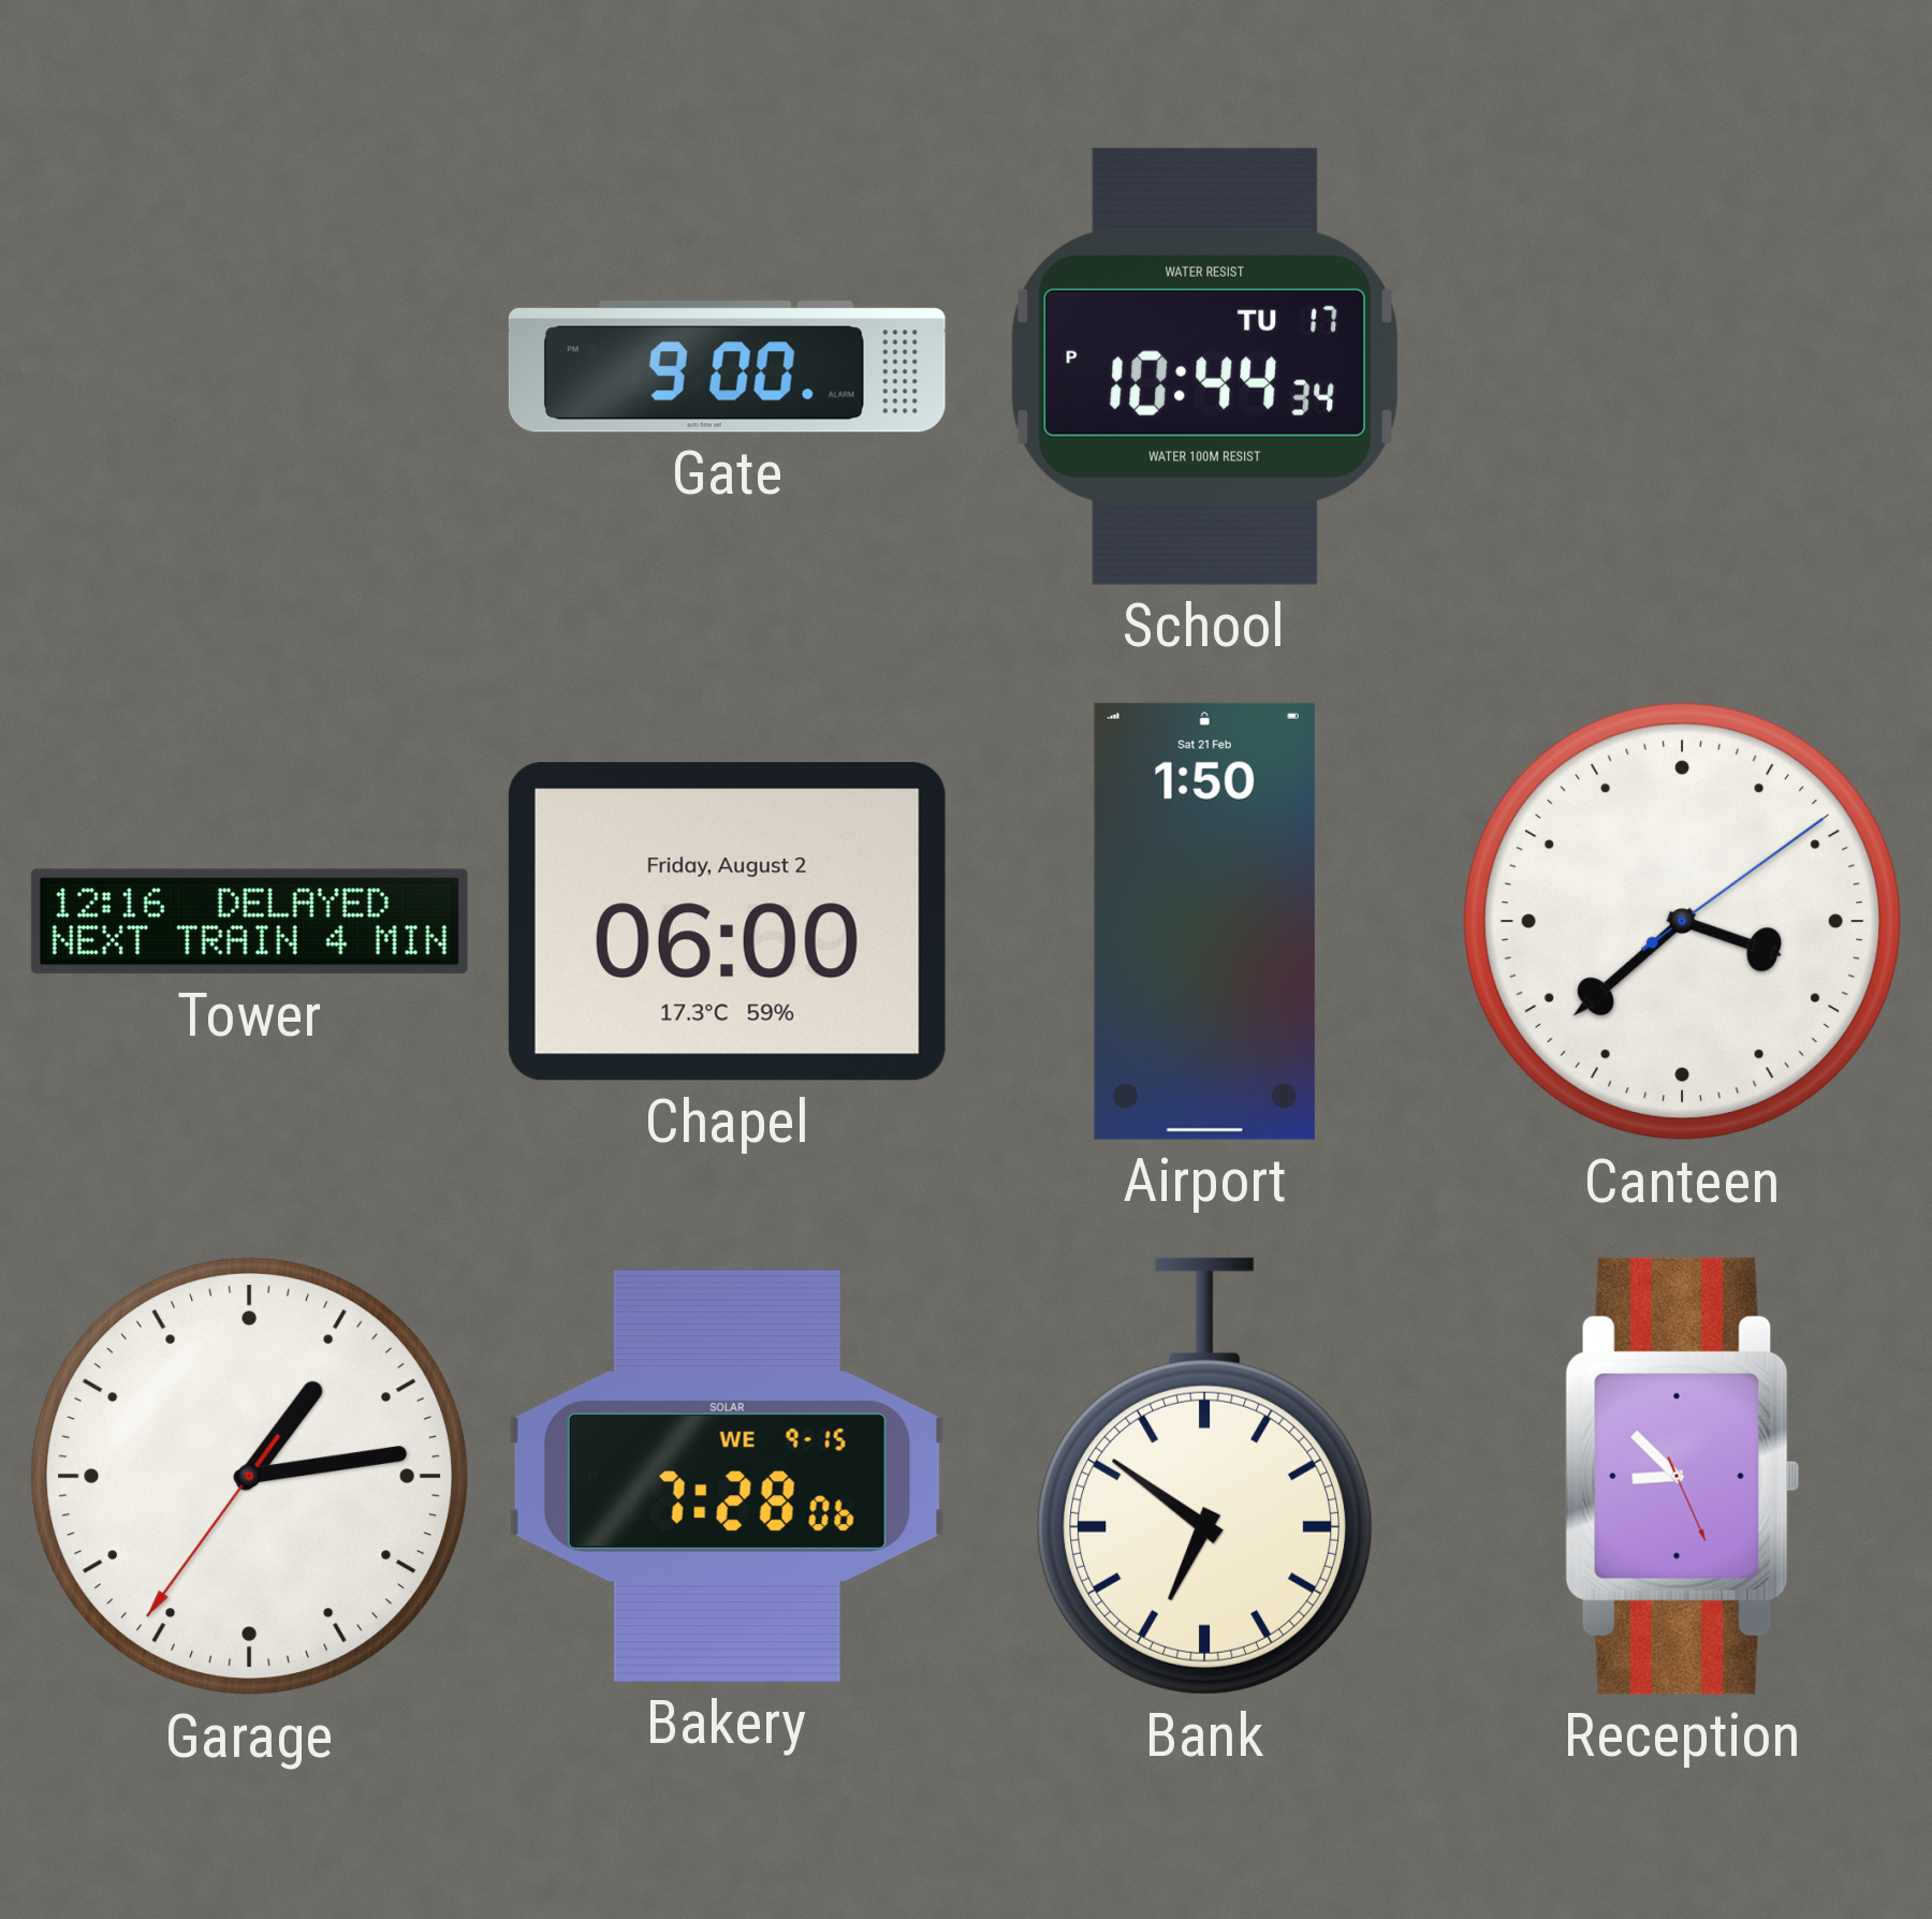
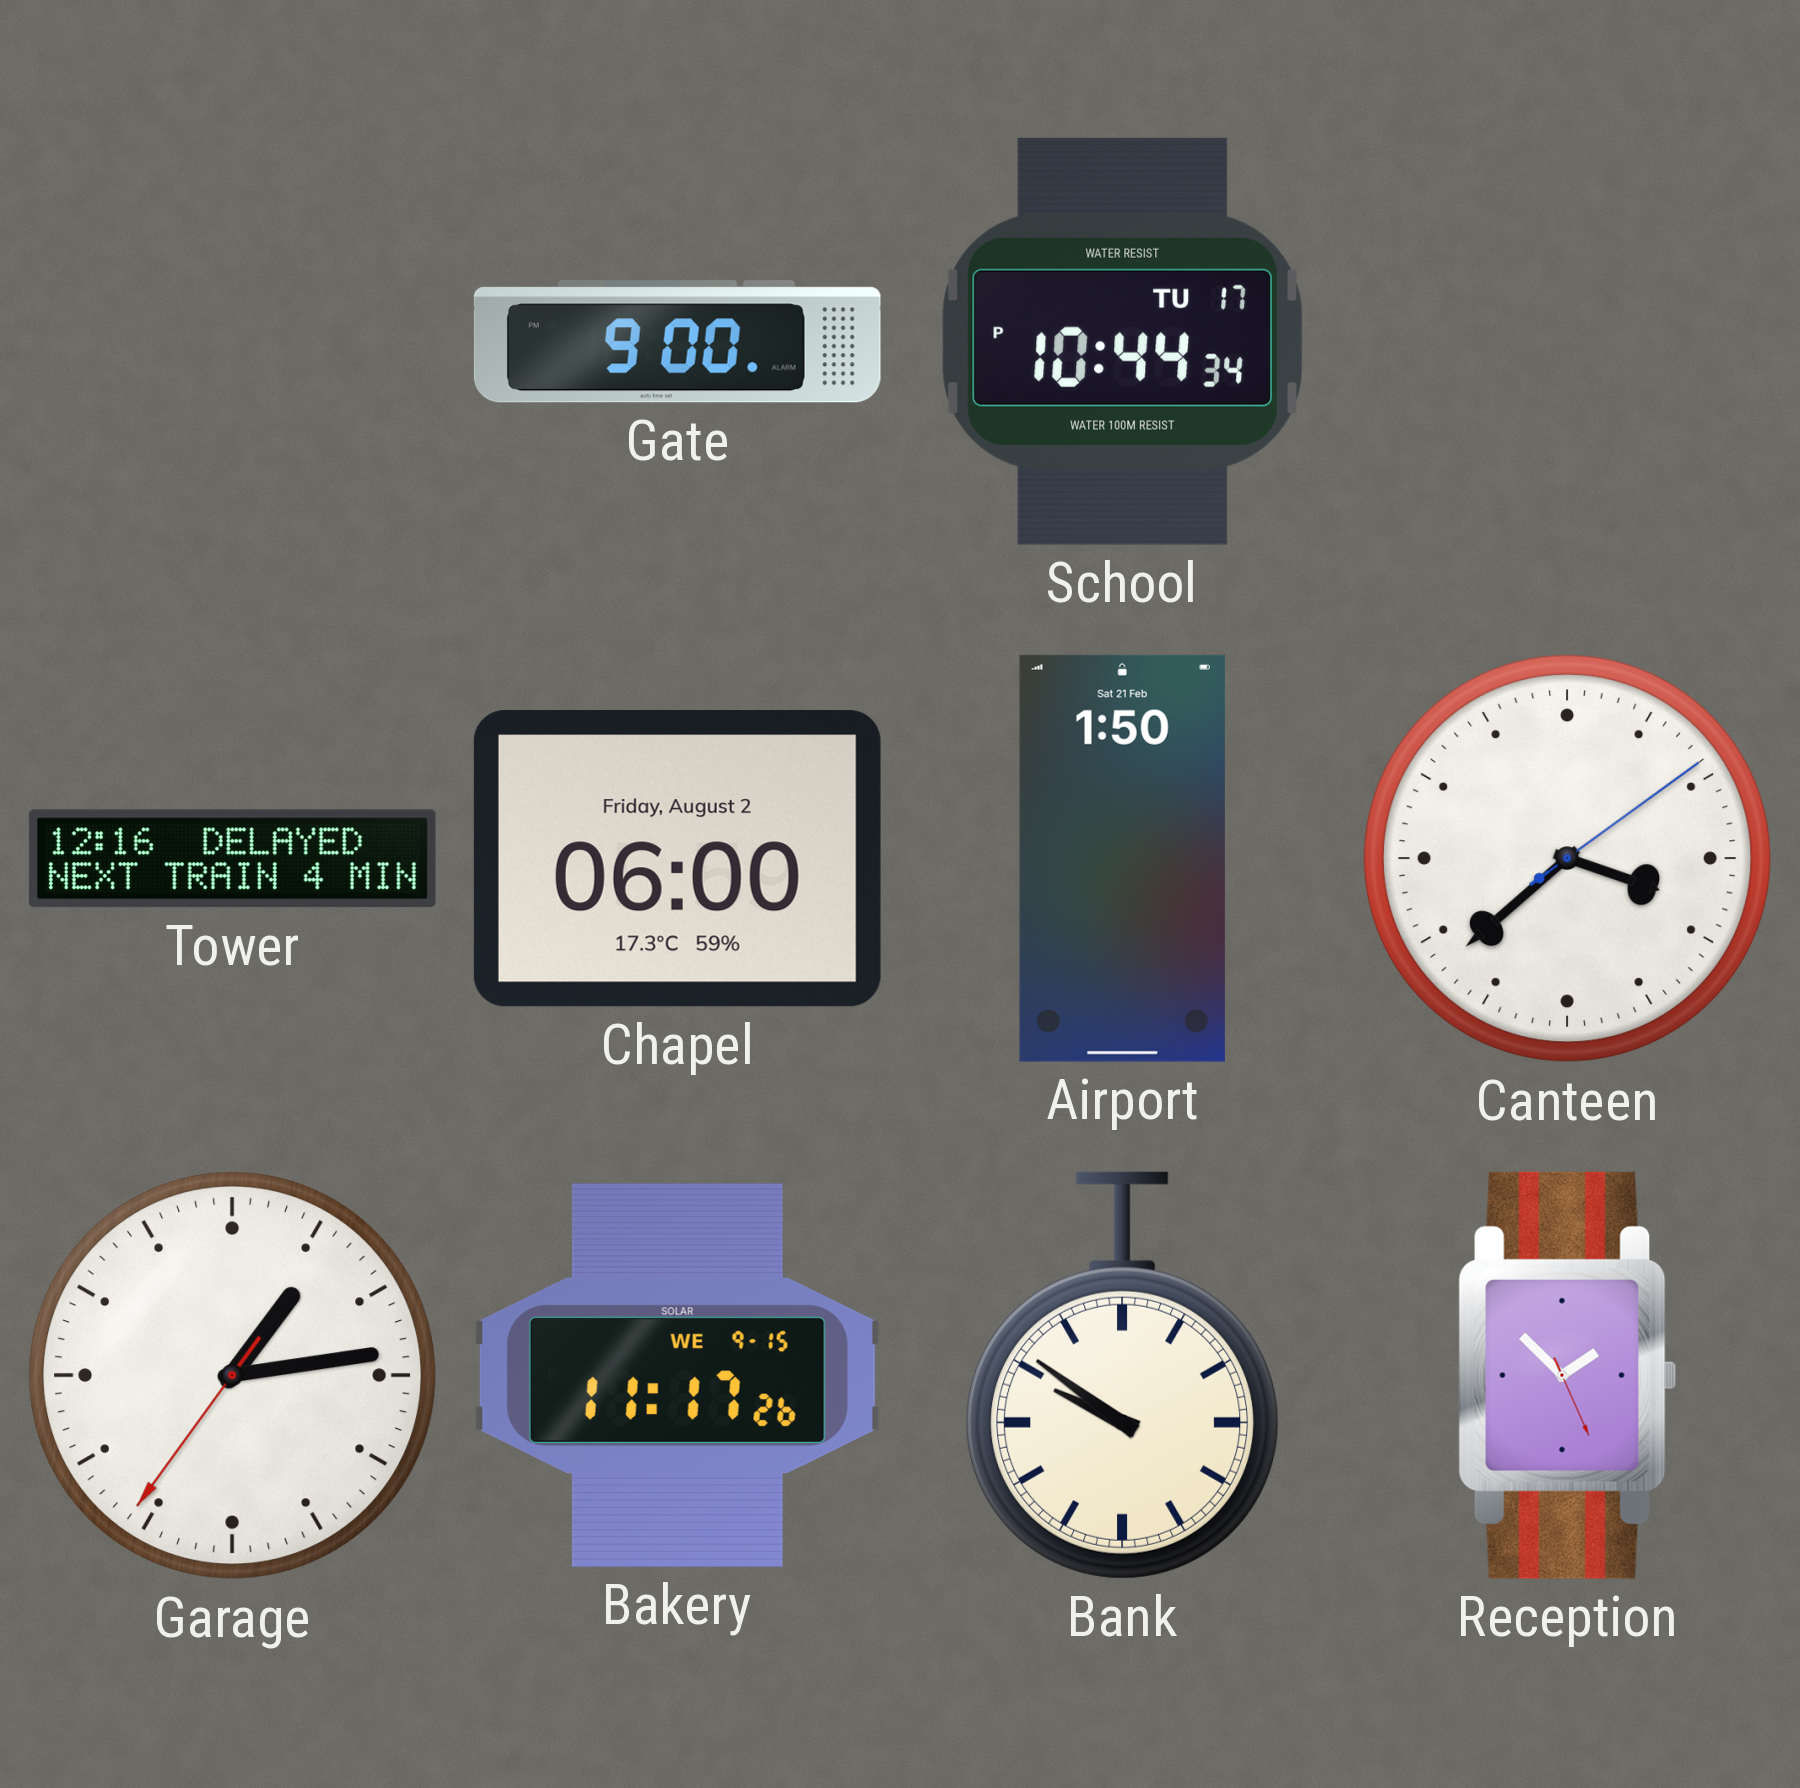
Bakery: 7:28 -> 11:17
Bank: 6:51 -> 9:51
Reception: 8:52 -> 1:52
